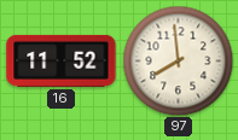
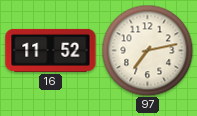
97: 7:59 -> 7:13
